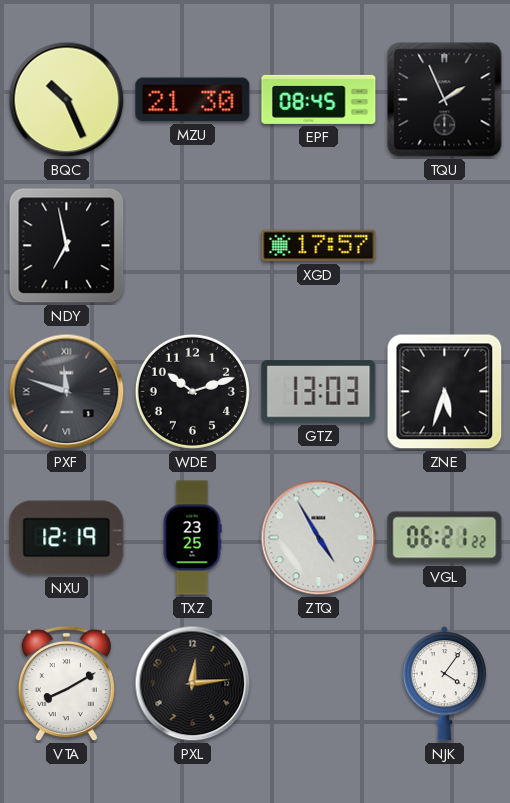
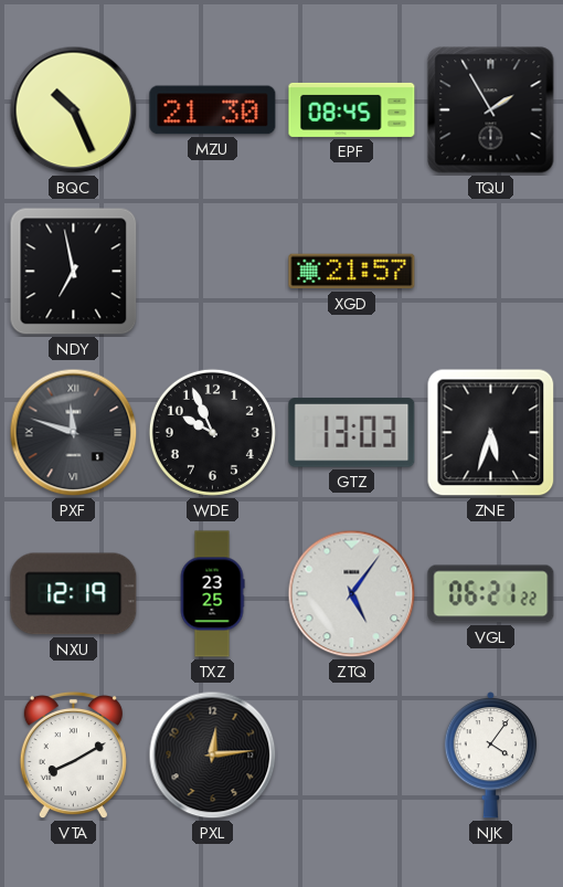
TQU: 1:56 -> 1:55
XGD: 17:57 -> 21:57
WDE: 10:12 -> 9:56
ZTQ: 4:55 -> 5:06
